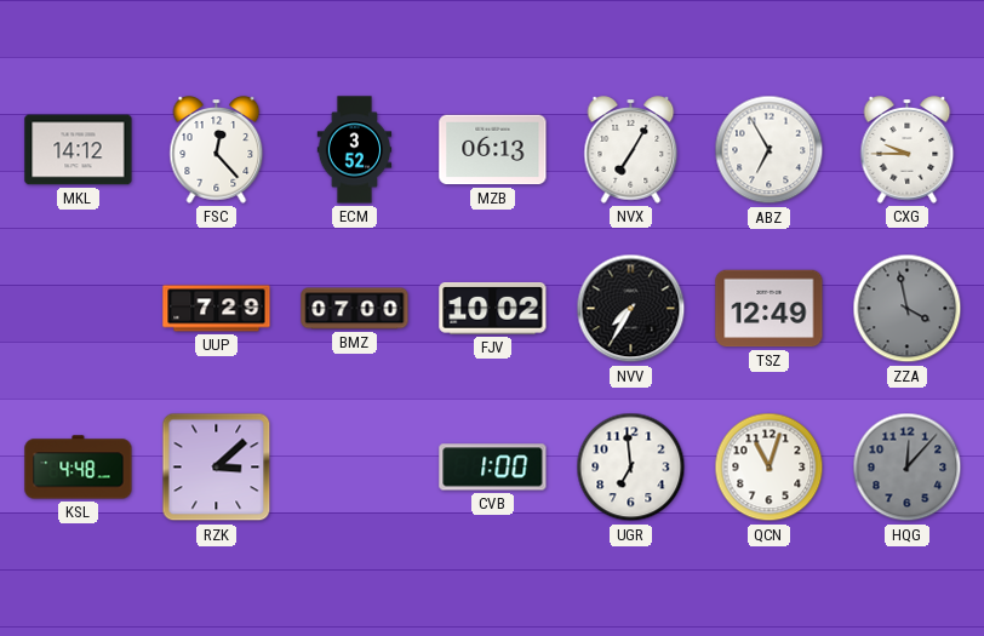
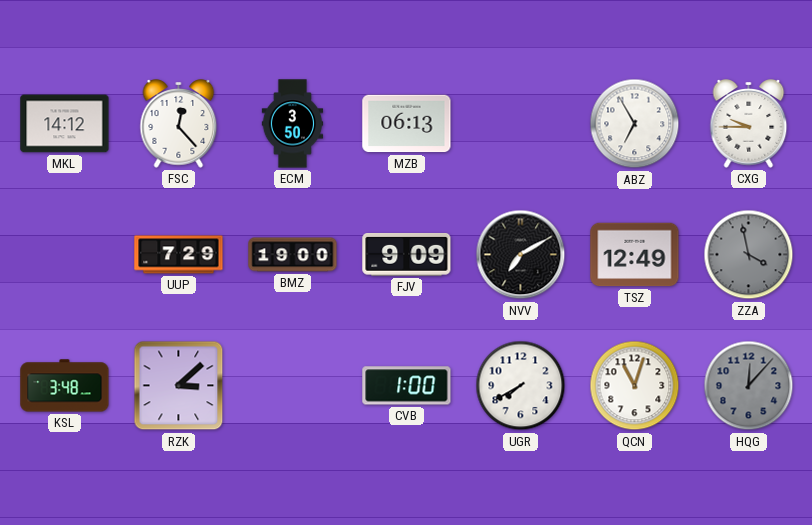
ECM: 3:52 -> 3:50
NVX: 7:05 -> none
BMZ: 07:00 -> 19:00
FJV: 10:02 -> 9:09
NVV: 7:35 -> 7:10
KSL: 4:48 -> 3:48
UGR: 6:59 -> 7:40
